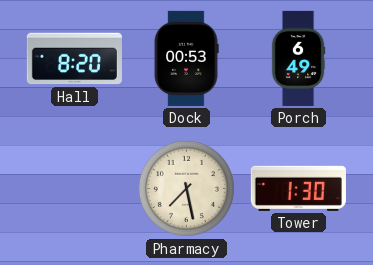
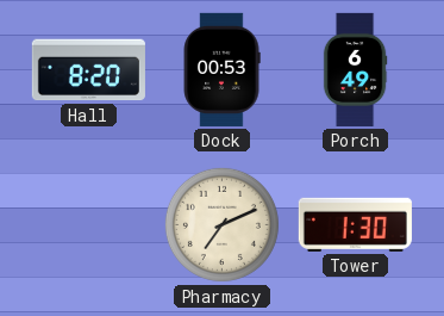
Pharmacy: 7:28 -> 7:11
